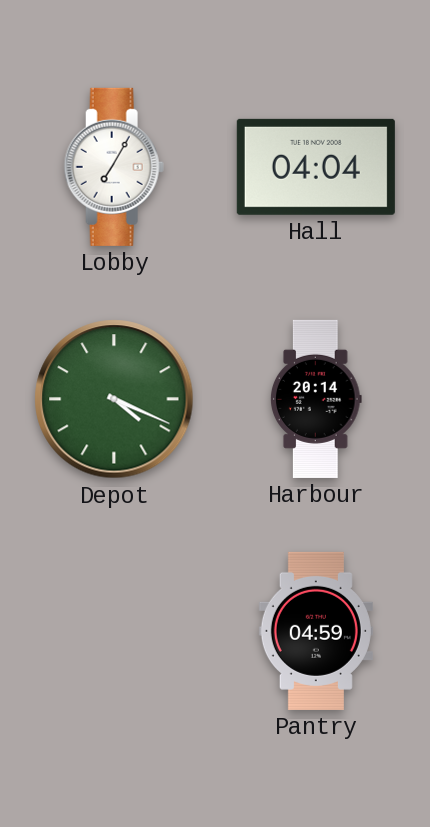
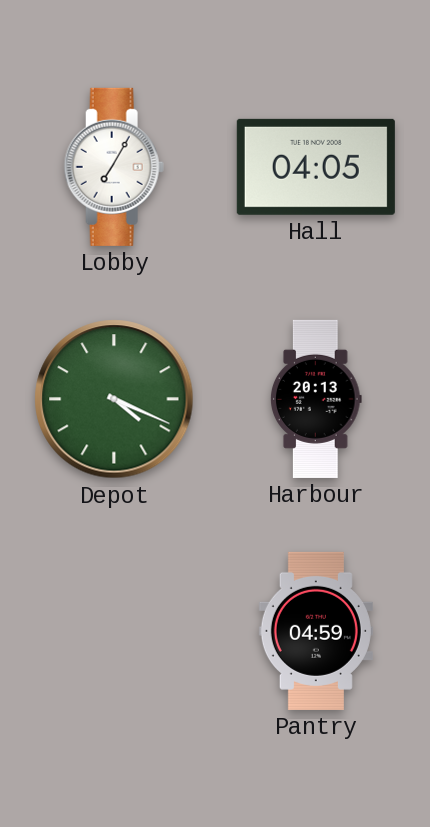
Hall: 04:04 -> 04:05
Harbour: 20:14 -> 20:13
